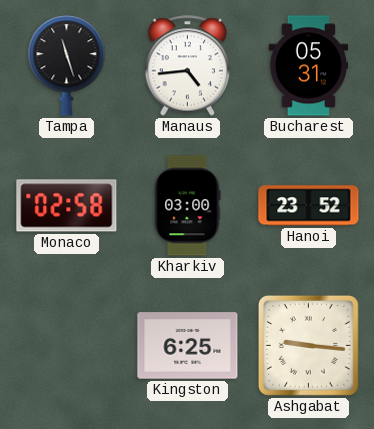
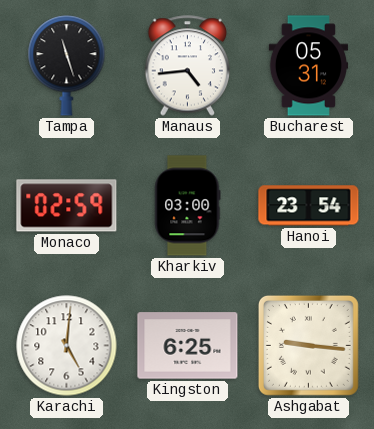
Monaco: 02:58 -> 02:59
Hanoi: 23:52 -> 23:54
Karachi: none -> 5:01
